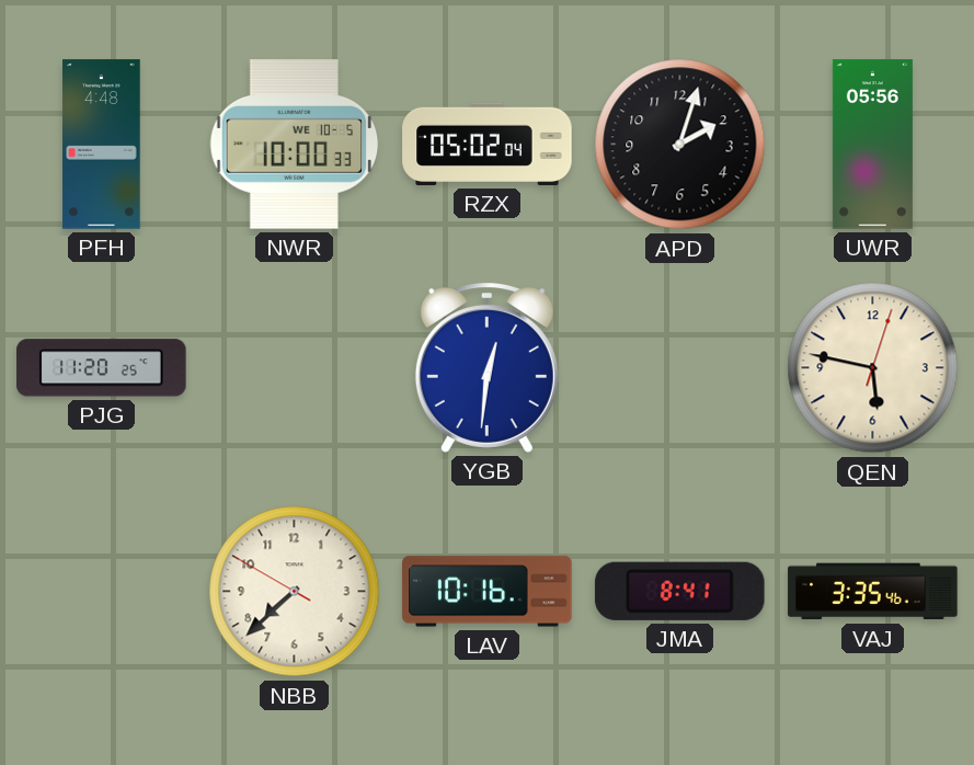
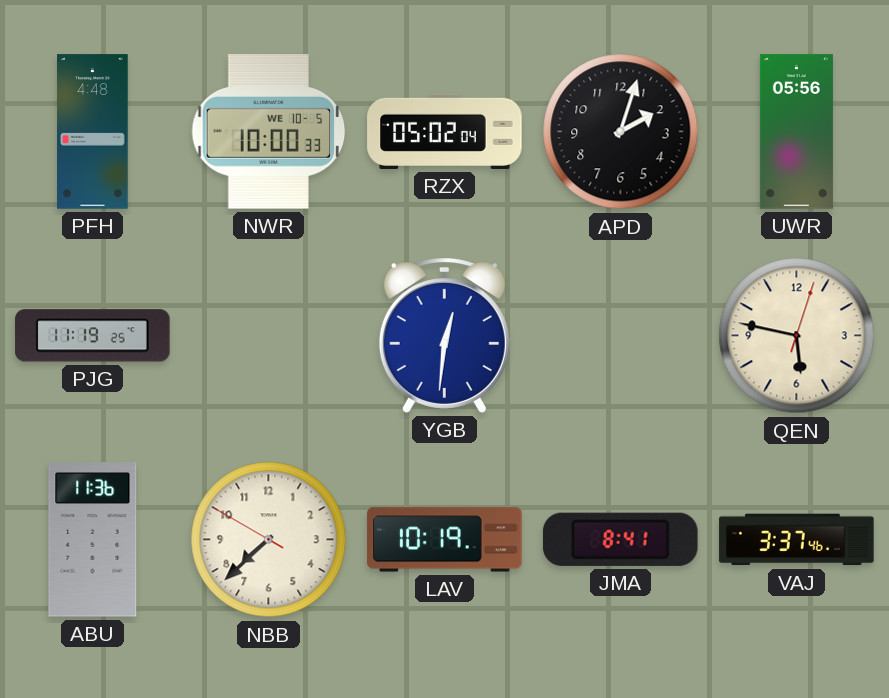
PJG: 11:20 -> 11:19
ABU: none -> 11:36
LAV: 10:16 -> 10:19
VAJ: 3:35 -> 3:37
